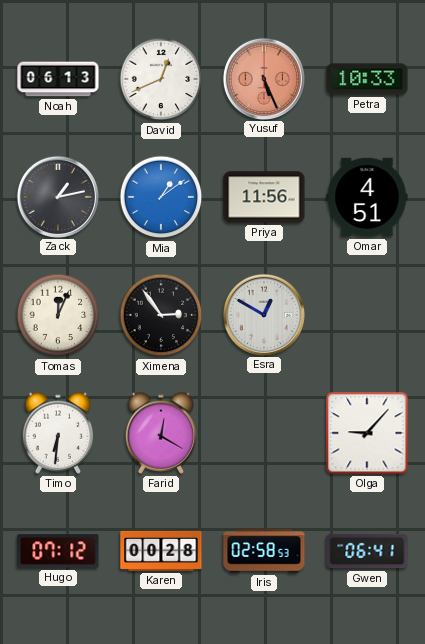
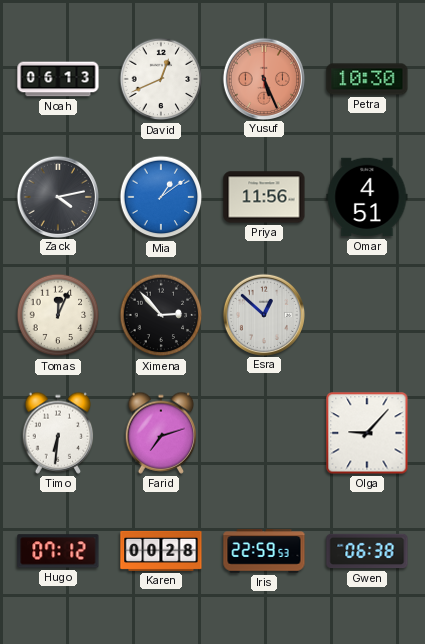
Petra: 10:33 -> 10:30
Zack: 1:13 -> 4:13
Ximena: 2:54 -> 2:53
Esra: 12:50 -> 12:52
Farid: 12:20 -> 7:12
Iris: 02:58 -> 22:59
Gwen: 06:41 -> 06:38
